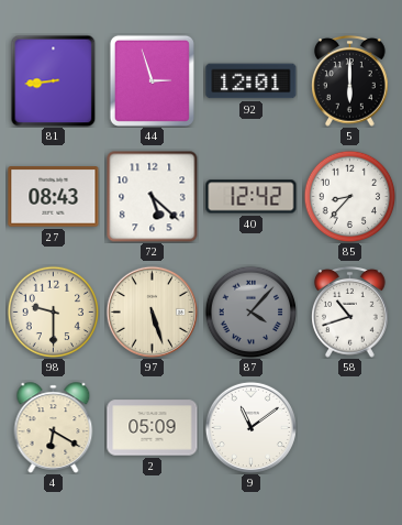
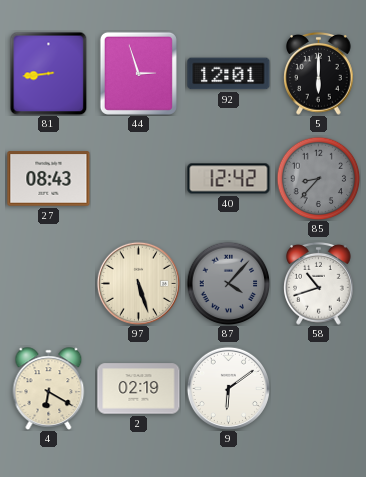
72: 5:22 -> none
85 dial: white -> grey
98: 9:30 -> none
2: 05:09 -> 02:19
9: 11:09 -> 6:09
